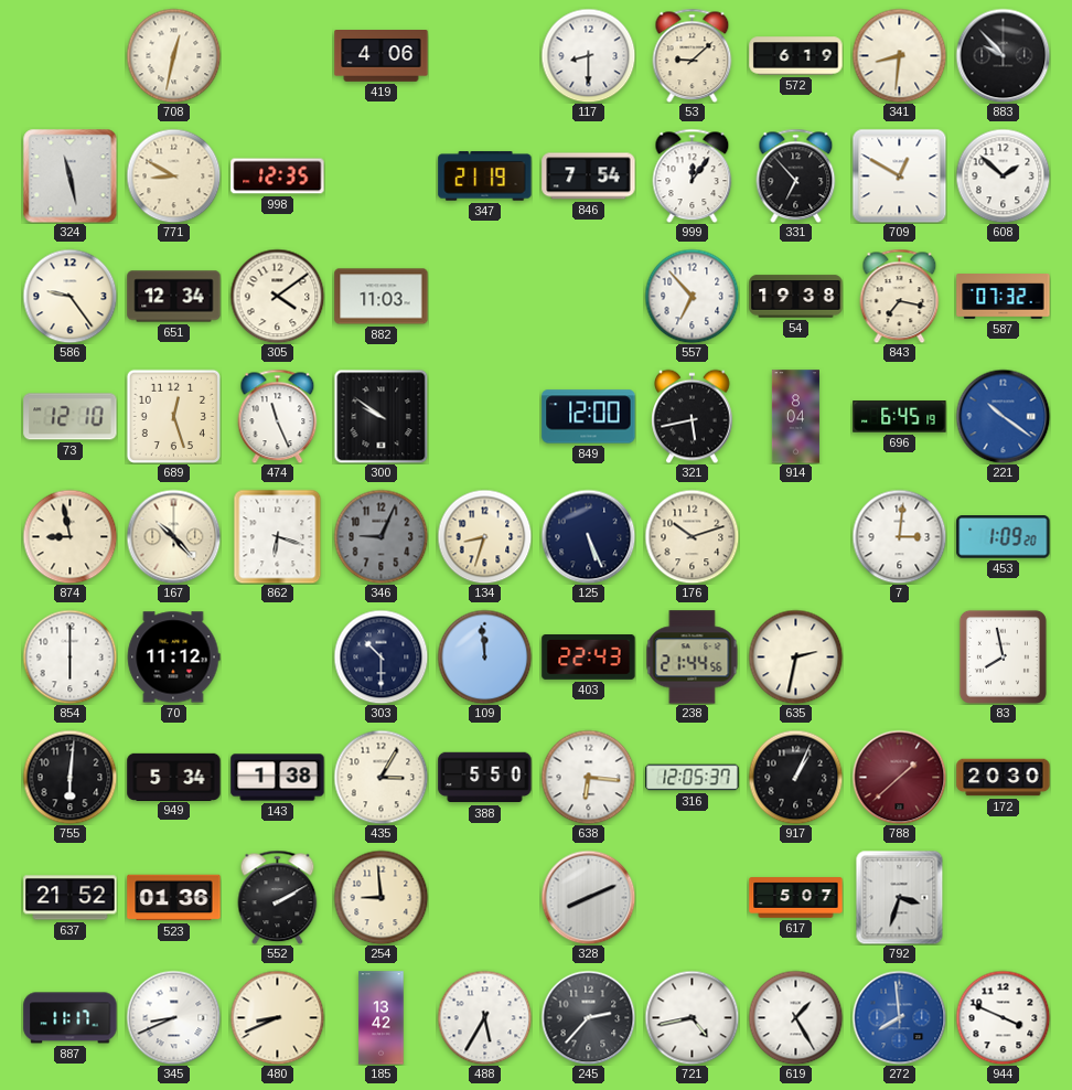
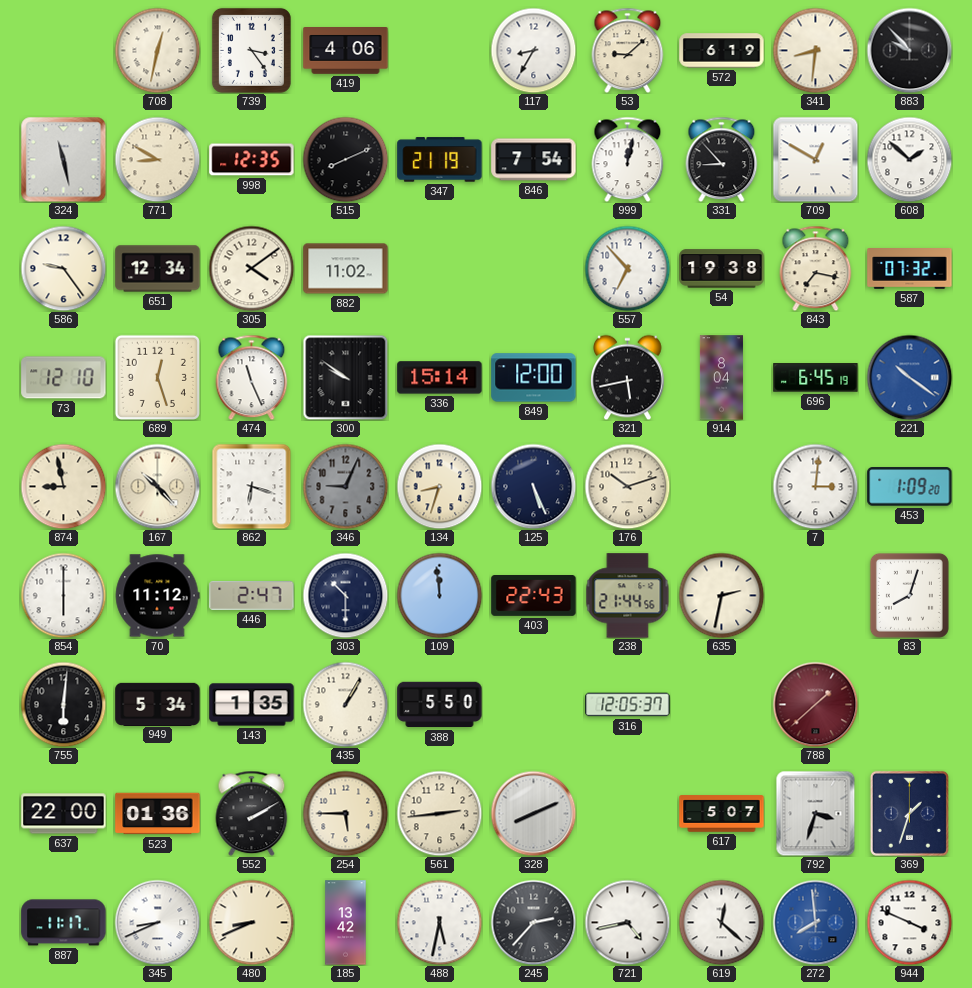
739: none -> 3:24
117: 8:30 -> 8:35
515: none -> 8:11
999: 12:06 -> 12:02
331: 6:53 -> 8:53
882: 11:03 -> 11:02
336: none -> 15:14
446: none -> 2:47
83: 7:58 -> 8:03
143: 1:38 -> 1:35
435: 3:05 -> 1:05
638: 6:16 -> none
917: 1:04 -> none
172: 20:30 -> none
637: 21:52 -> 22:00
254: 8:59 -> 5:45
561: none -> 2:44
369: none -> 1:33
488: 5:35 -> 5:32
619: 1:25 -> 12:22
